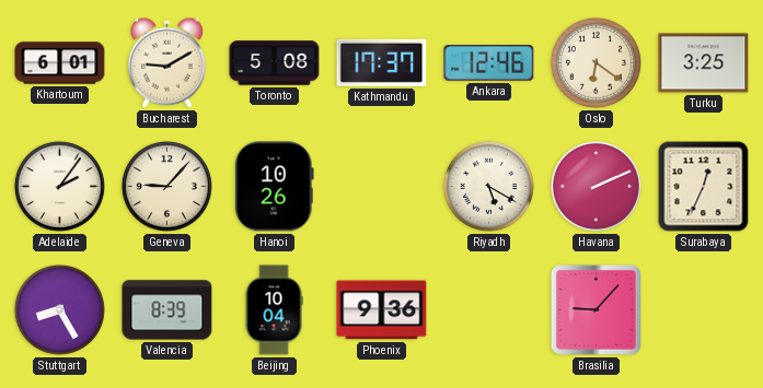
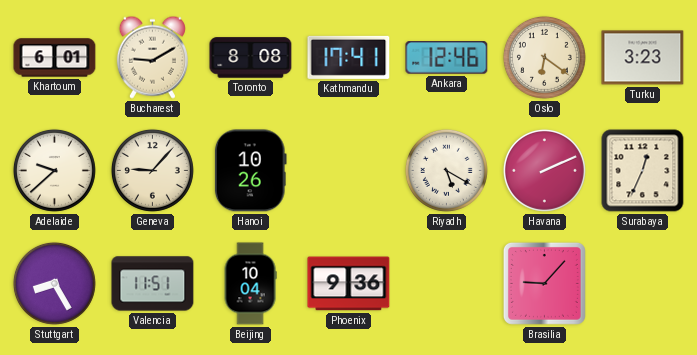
Toronto: 5:08 -> 8:08
Kathmandu: 17:37 -> 17:41
Turku: 3:25 -> 3:23
Adelaide: 2:06 -> 9:38
Valencia: 8:39 -> 11:51
